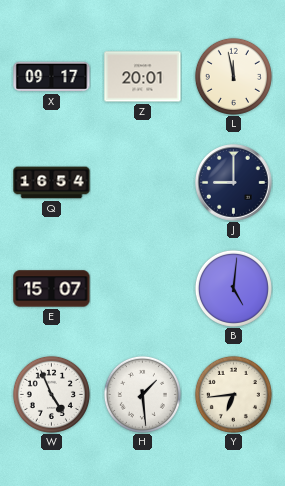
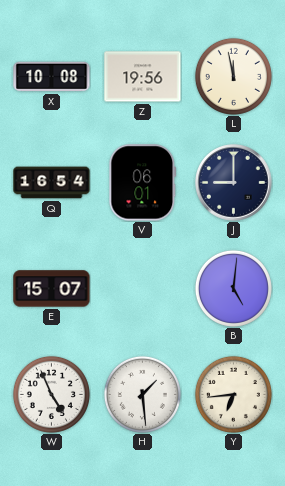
X: 09:17 -> 10:08
Z: 20:01 -> 19:56
V: none -> 06:01
